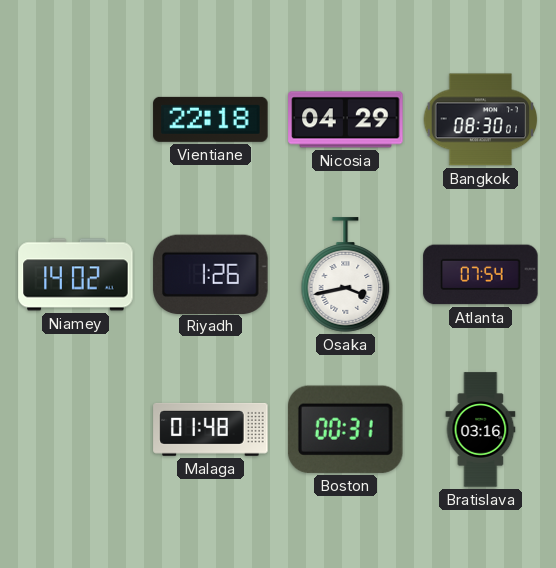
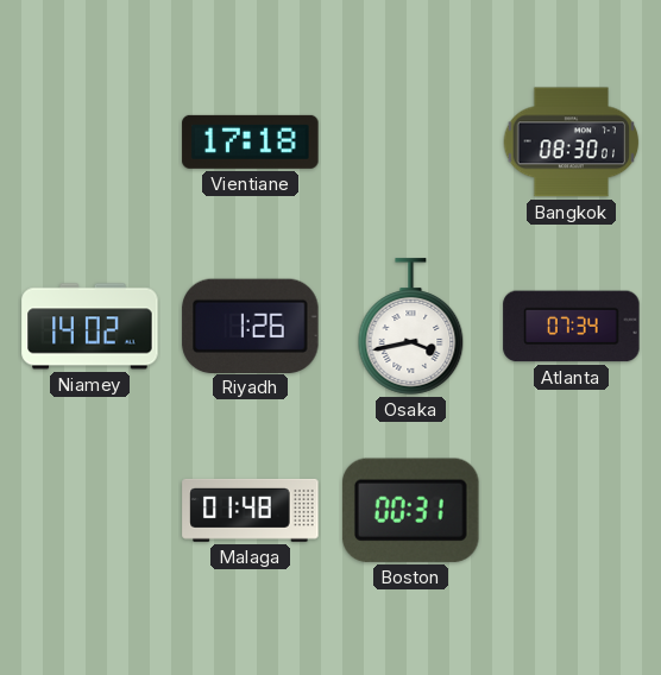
Vientiane: 22:18 -> 17:18
Nicosia: 04:29 -> none
Atlanta: 07:54 -> 07:34
Bratislava: 03:16 -> none
